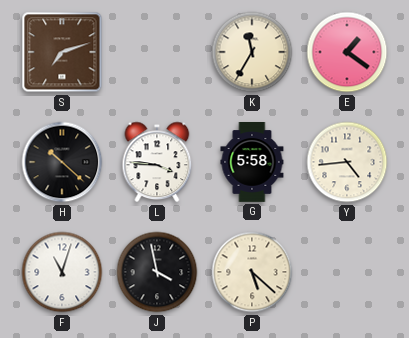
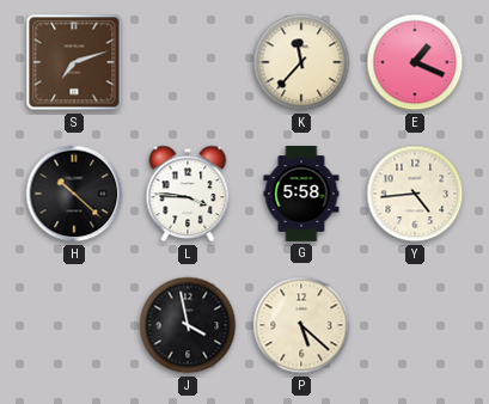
K: 11:35 -> 11:37
E: 1:21 -> 1:19
F: 11:03 -> none
